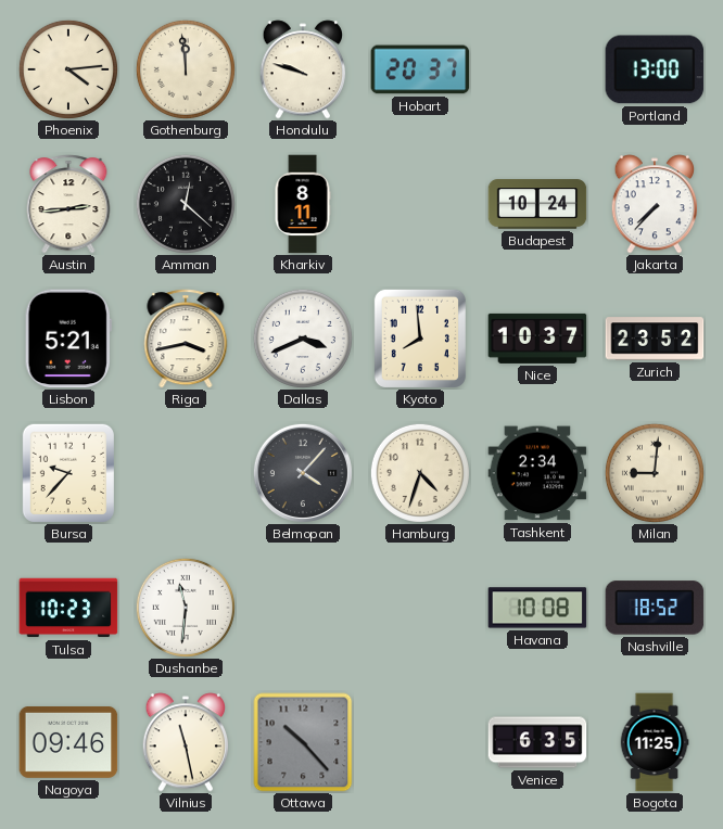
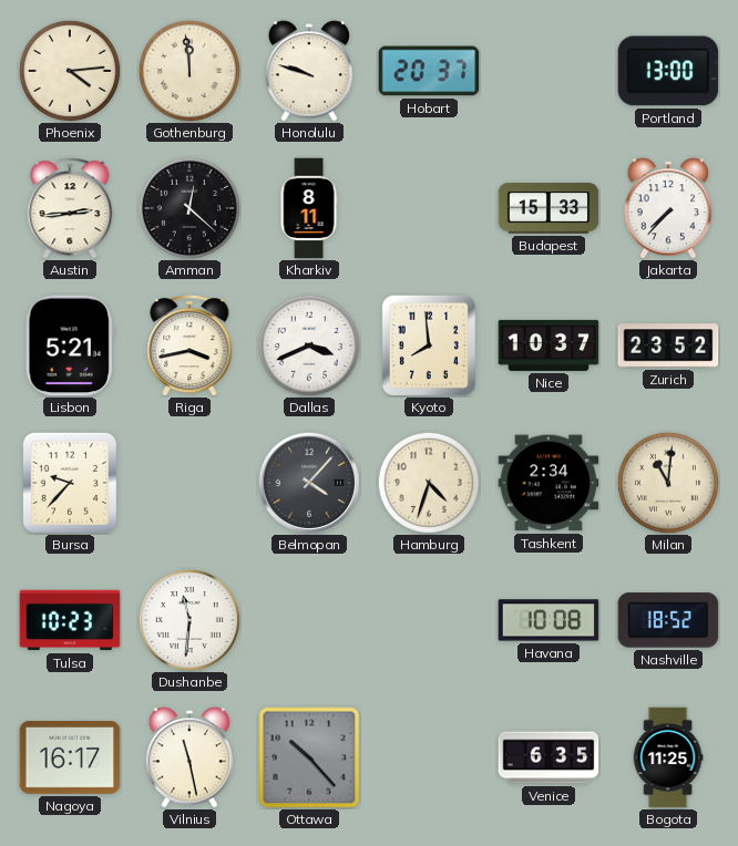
Budapest: 10:24 -> 15:33
Milan: 9:01 -> 11:01
Nagoya: 09:46 -> 16:17
